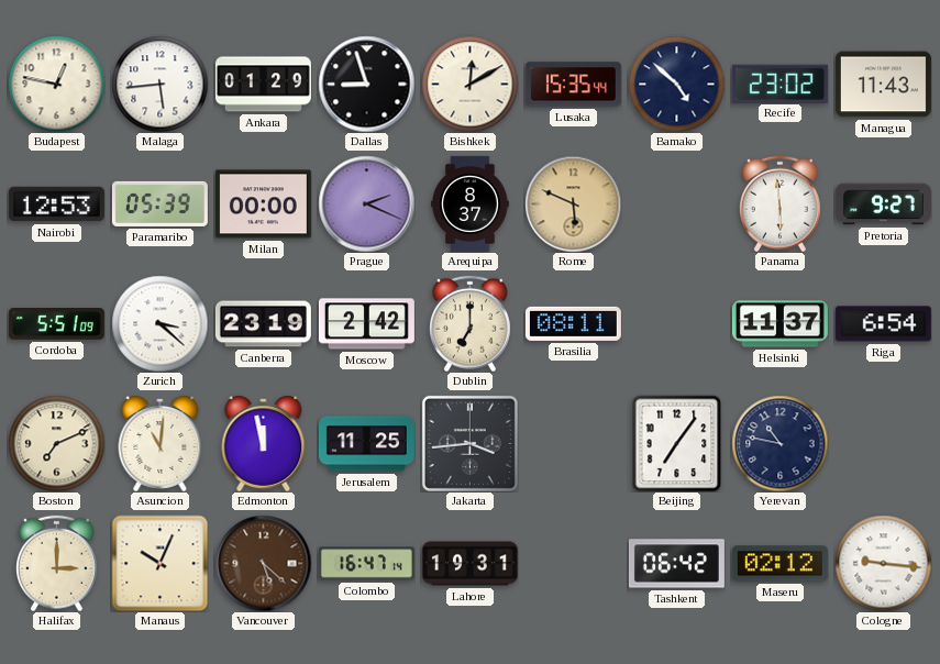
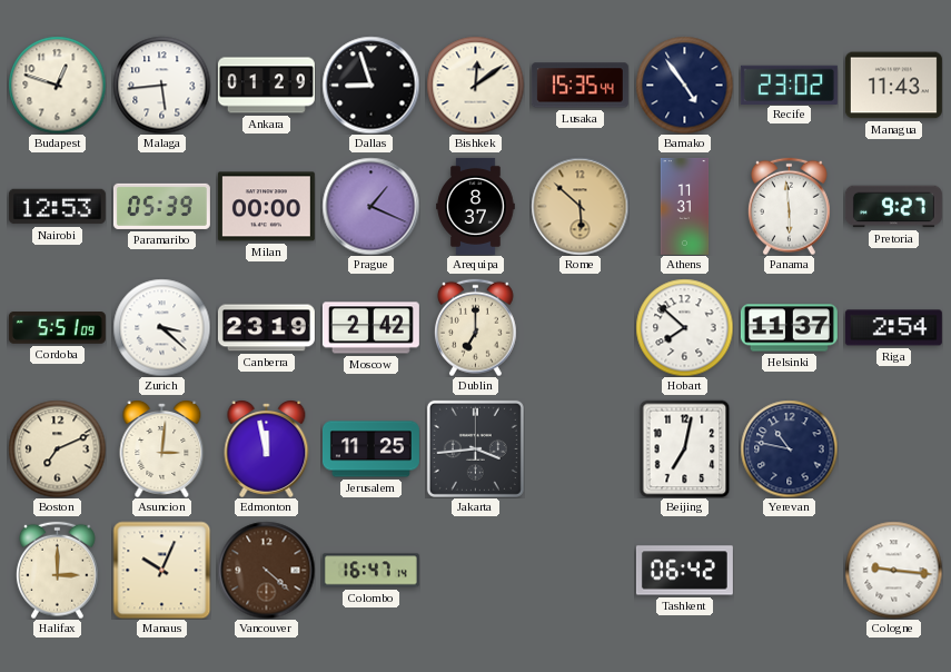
Budapest: 12:47 -> 12:48
Bishkek: 12:10 -> 12:09
Bamako: 4:52 -> 4:54
Prague: 2:19 -> 1:19
Rome: 5:49 -> 5:52
Athens: none -> 11:31
Brasilia: 08:11 -> none
Hobart: none -> 7:52
Riga: 6:54 -> 2:54
Asuncion: 11:01 -> 3:01
Beijing: 7:06 -> 7:02
Vancouver: 5:22 -> 4:22
Lahore: 19:31 -> none
Maseru: 02:12 -> none
